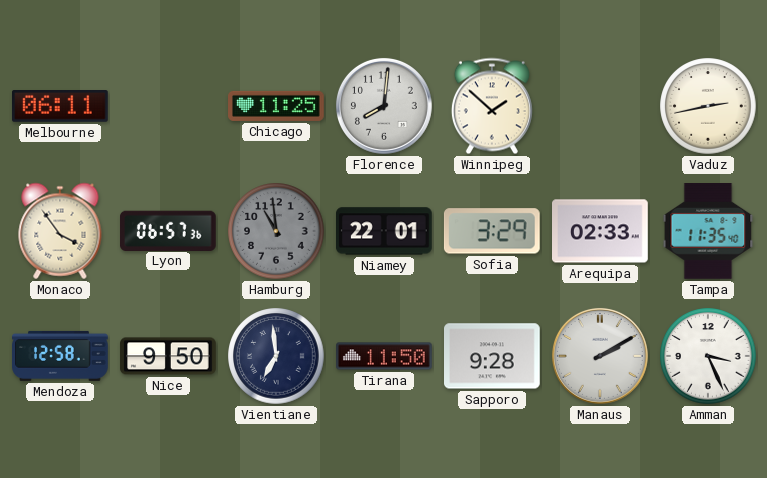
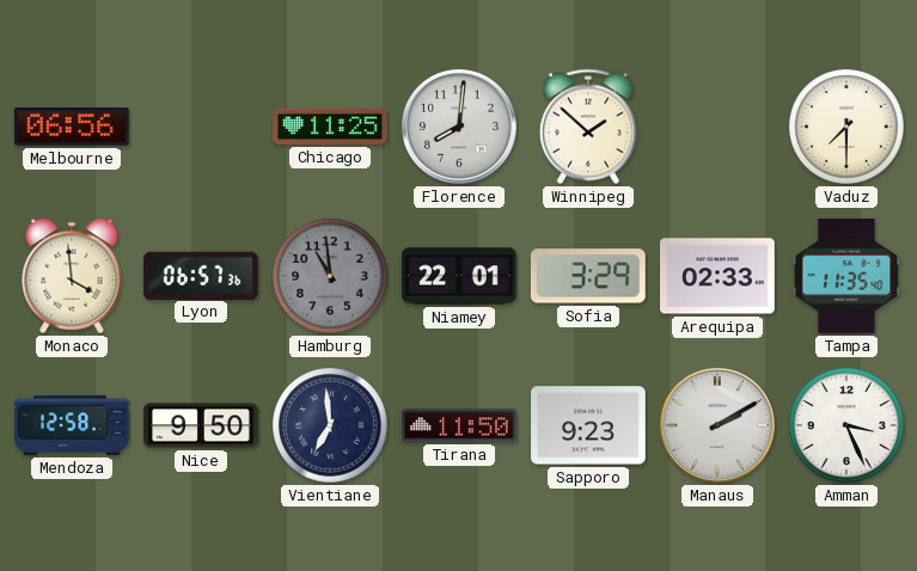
Melbourne: 06:11 -> 06:56
Vaduz: 2:43 -> 7:30
Monaco: 3:54 -> 3:59
Sapporo: 9:28 -> 9:23
